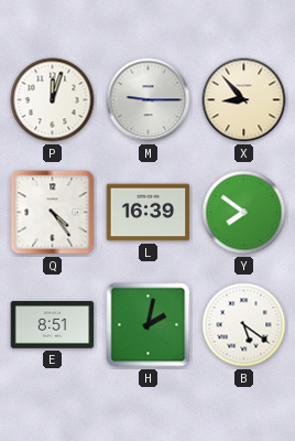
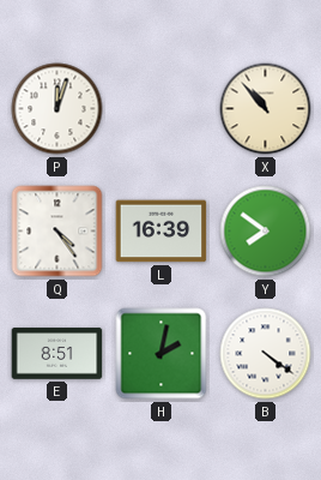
M: 9:15 -> none
X: 8:53 -> 10:53
B: 5:21 -> 4:21
